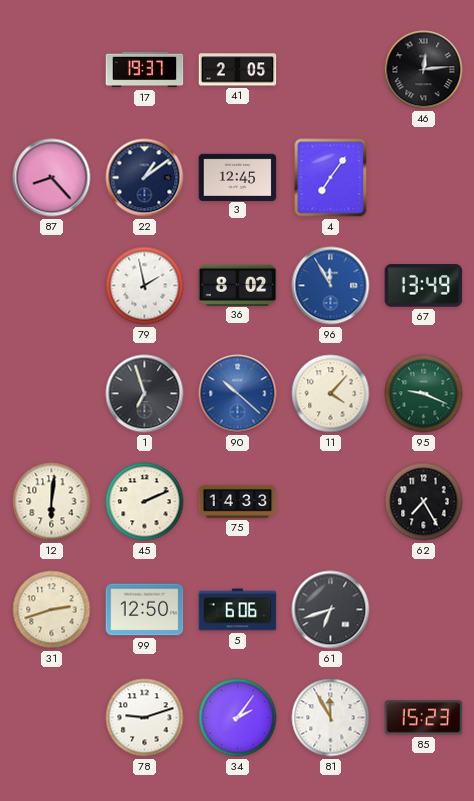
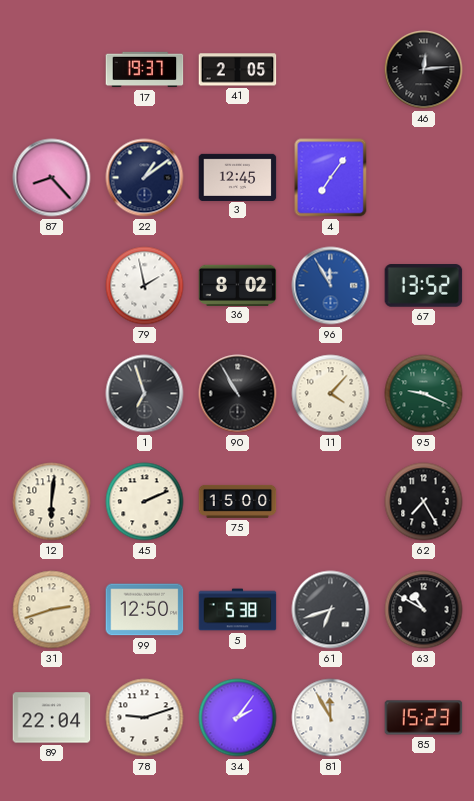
67: 13:49 -> 13:52
90: 10:22 -> 10:55
90 dial: blue -> black
75: 14:33 -> 15:00
5: 6:06 -> 5:38
63: none -> 10:50
89: none -> 22:04
